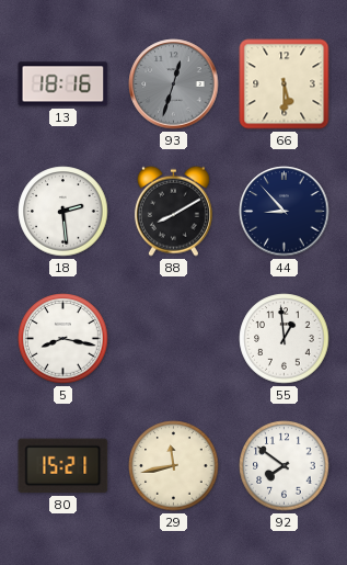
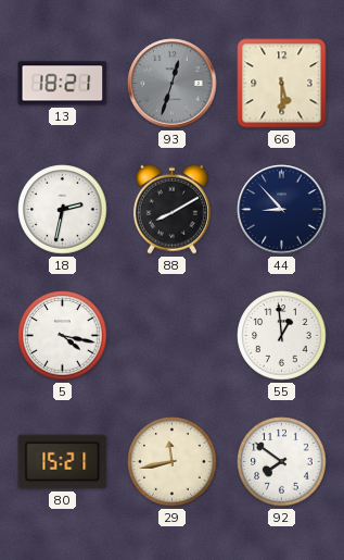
13: 18:16 -> 18:21
18: 2:29 -> 2:32
5: 8:17 -> 4:17
